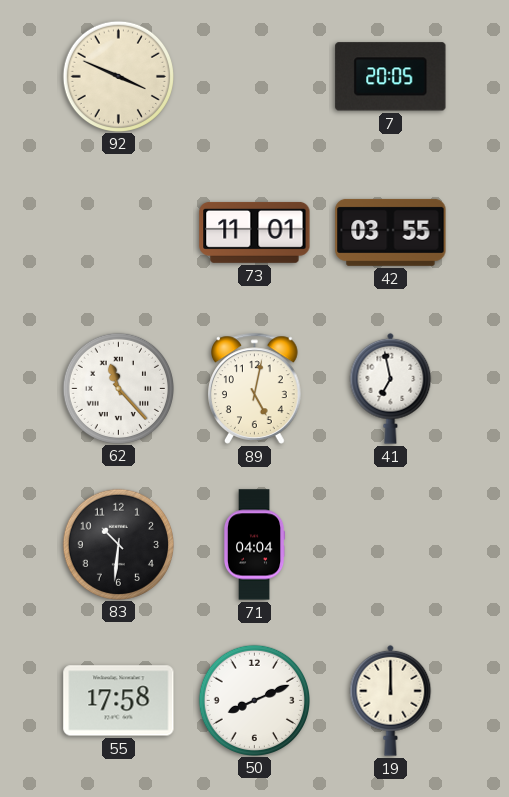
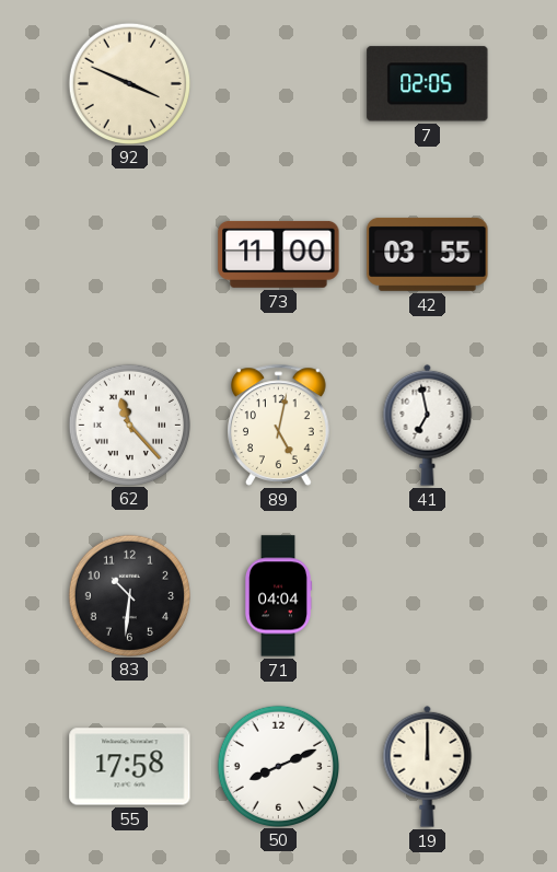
7: 20:05 -> 02:05
73: 11:01 -> 11:00
